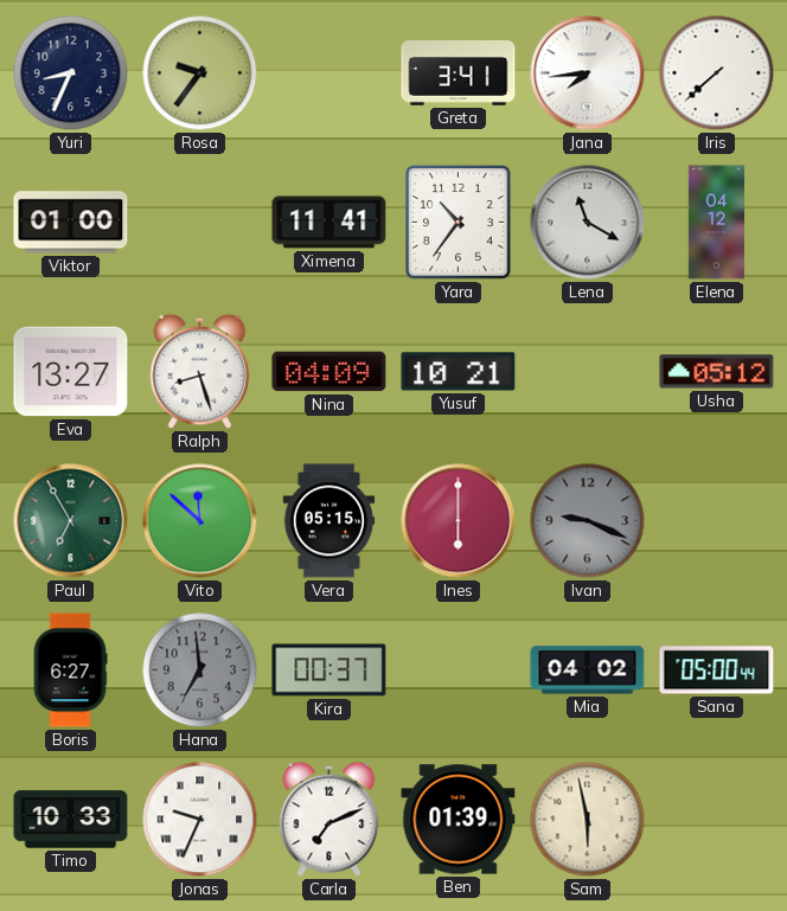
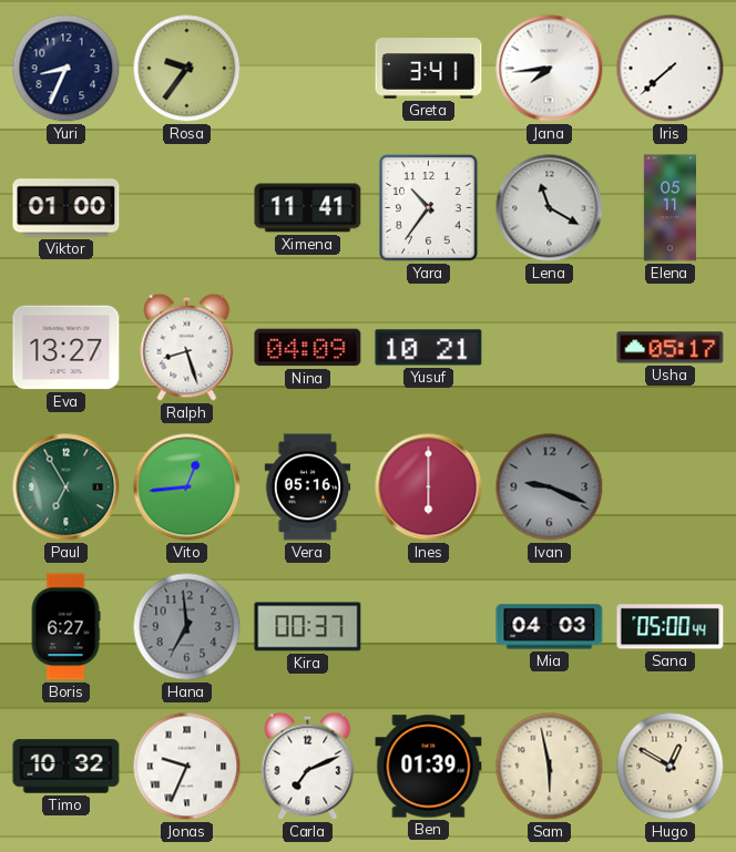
Elena: 04:12 -> 05:11
Usha: 05:12 -> 05:17
Vito: 11:52 -> 12:44
Vera: 05:15 -> 05:16
Mia: 04:02 -> 04:03
Timo: 10:33 -> 10:32
Hugo: none -> 12:50
